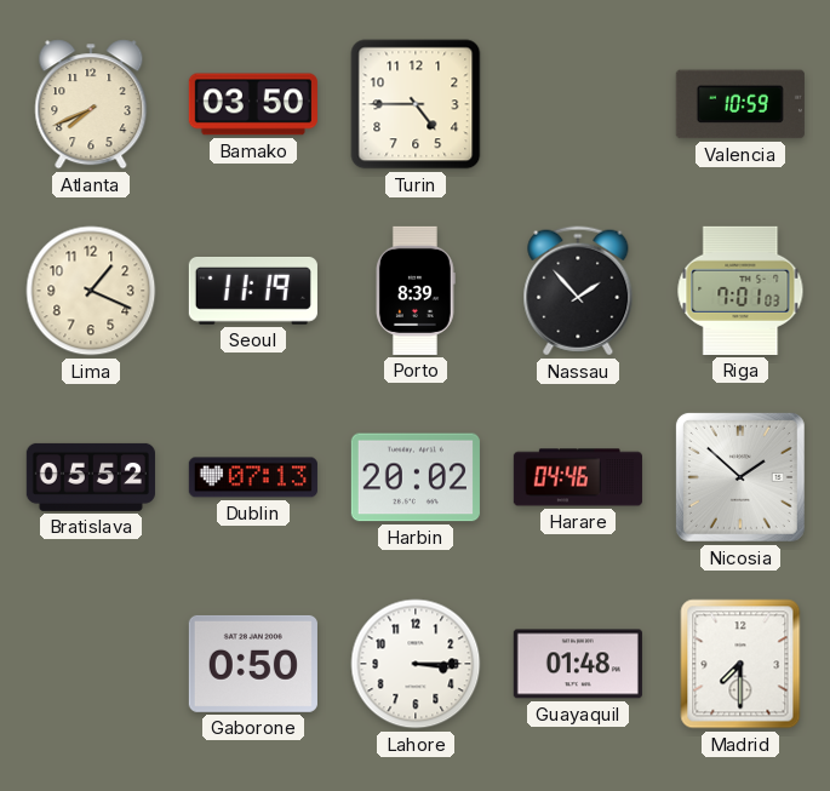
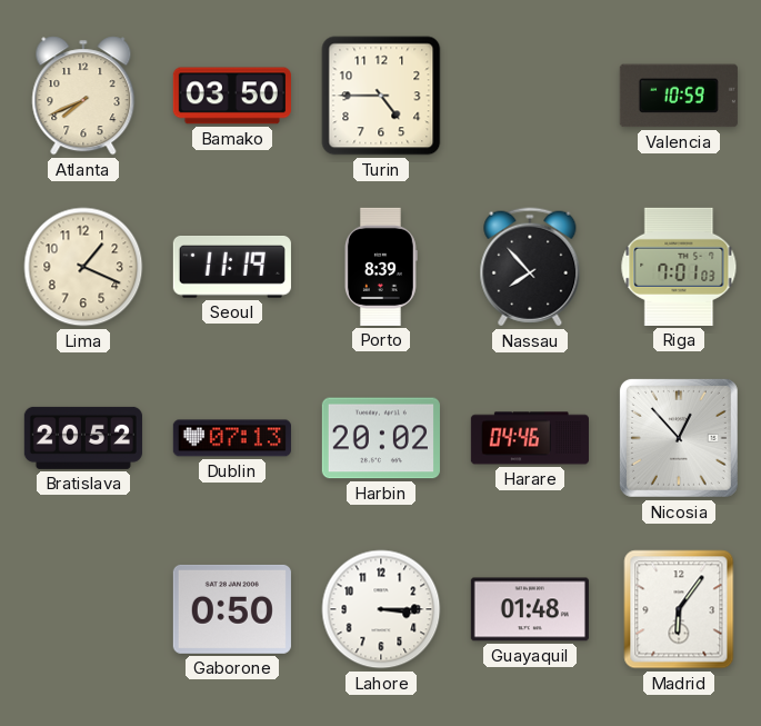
Nassau: 1:53 -> 7:53
Bratislava: 05:52 -> 20:52
Nicosia: 1:52 -> 12:53
Madrid: 7:30 -> 6:06
